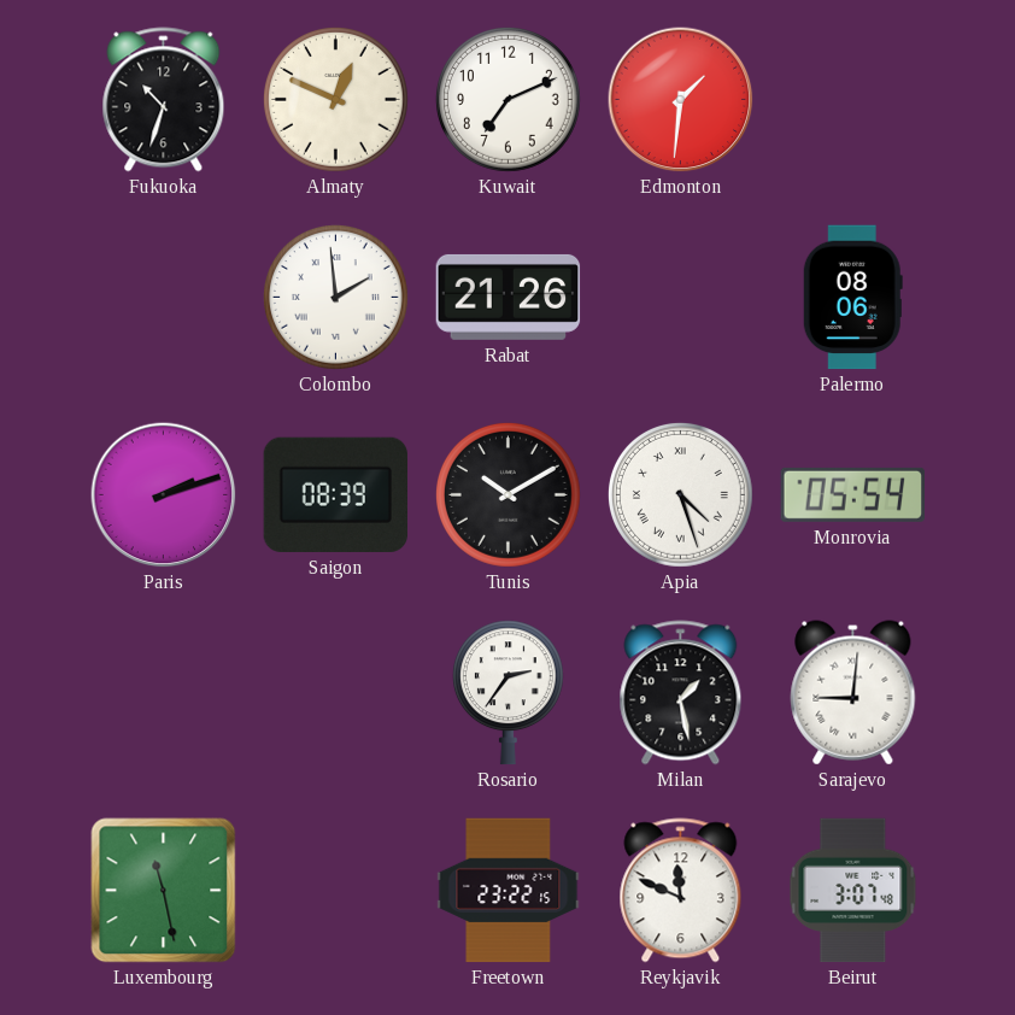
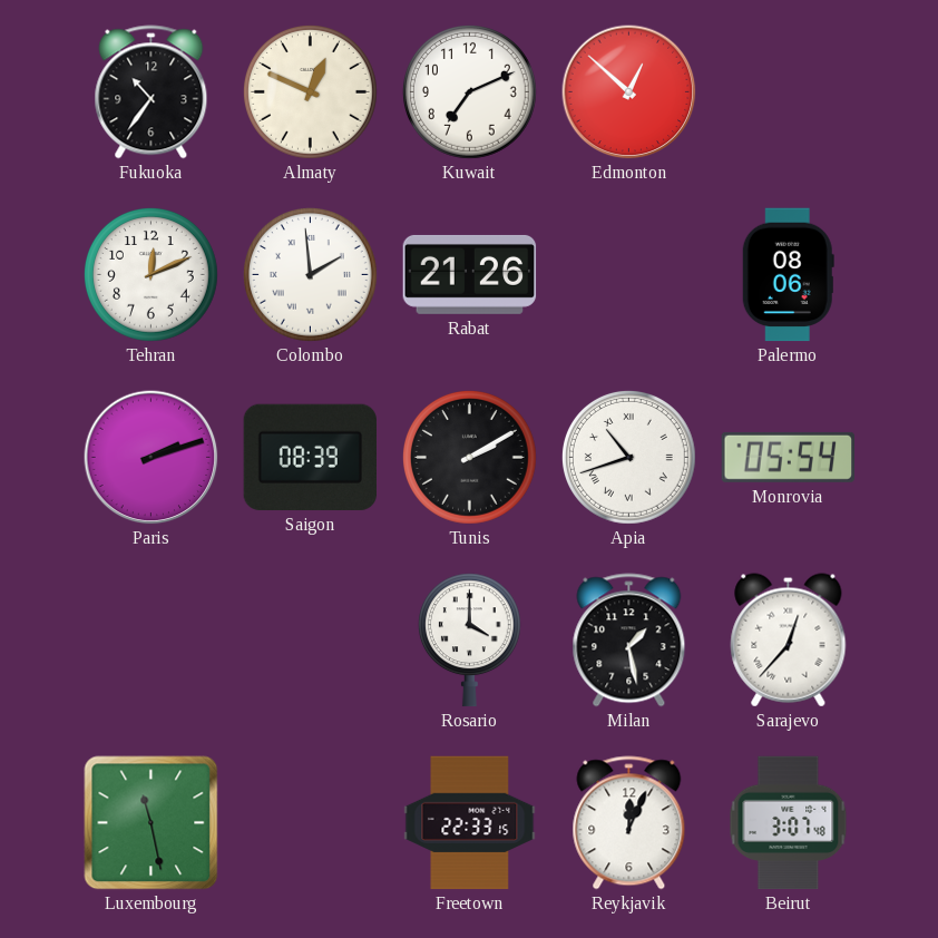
Fukuoka: 10:33 -> 10:36
Edmonton: 1:31 -> 12:52
Tehran: none -> 12:11
Tunis: 10:10 -> 2:10
Apia: 4:27 -> 10:42
Rosario: 2:36 -> 4:00
Sarajevo: 9:01 -> 12:37
Freetown: 23:22 -> 22:33
Reykjavik: 11:49 -> 12:04
